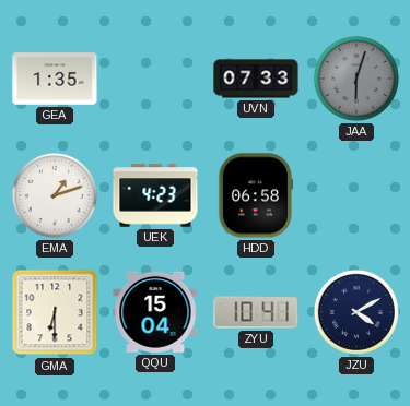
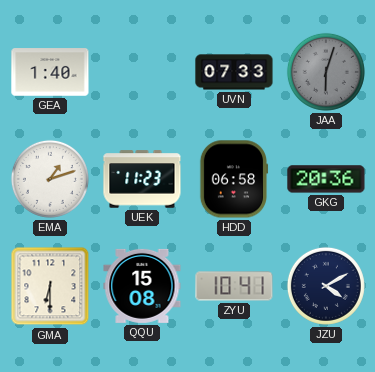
GEA: 1:35 -> 1:40
UEK: 4:23 -> 11:23
GKG: none -> 20:36
QQU: 15:04 -> 15:08
